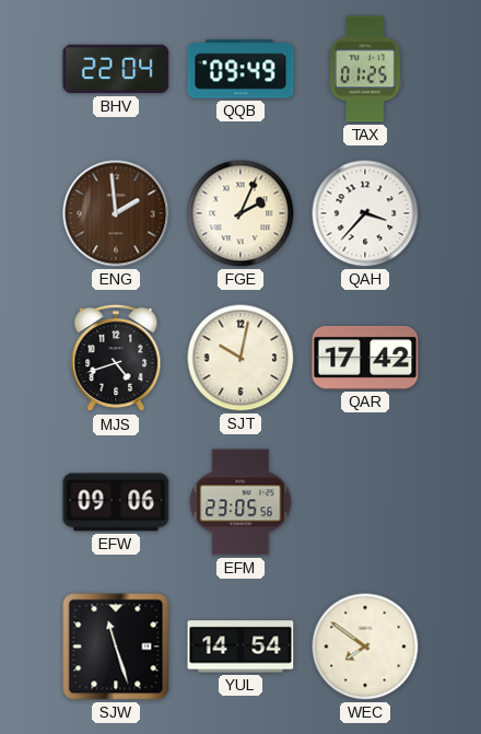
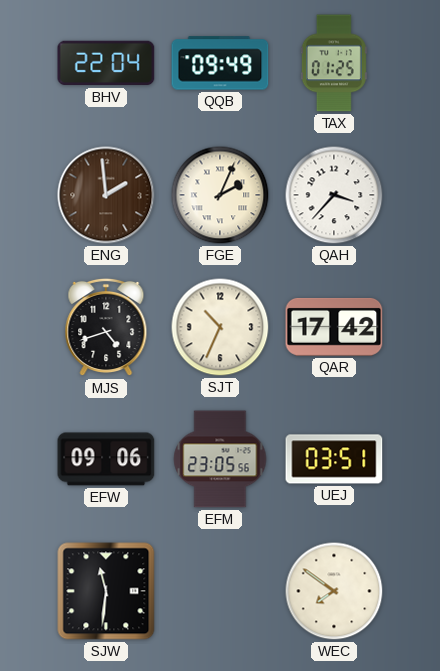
SJT: 10:02 -> 10:34
UEJ: none -> 03:51
SJW: 11:27 -> 11:31
YUL: 14:54 -> none
